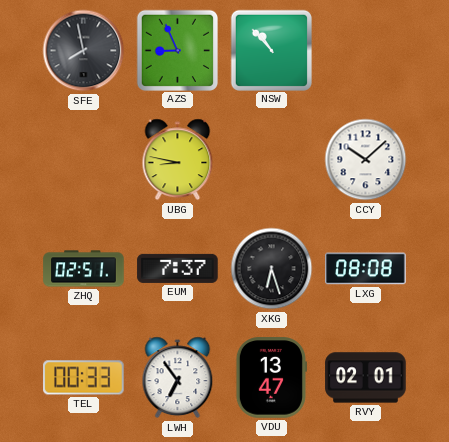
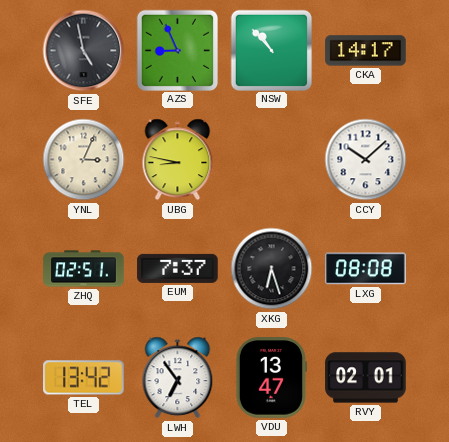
SFE: 7:58 -> 4:58
CKA: none -> 14:17
YNL: none -> 3:04
TEL: 00:33 -> 13:42
